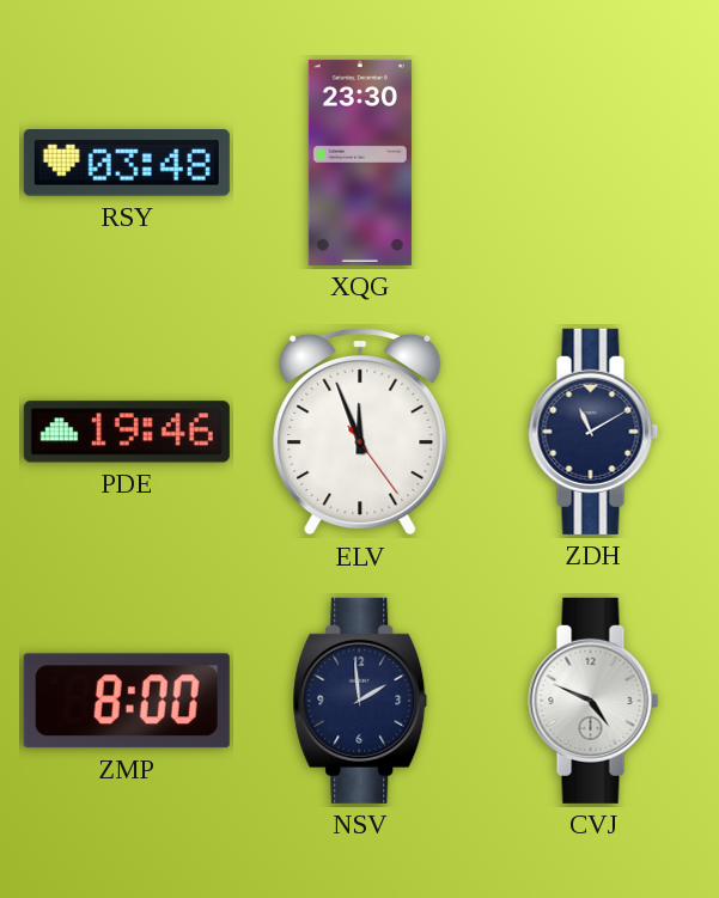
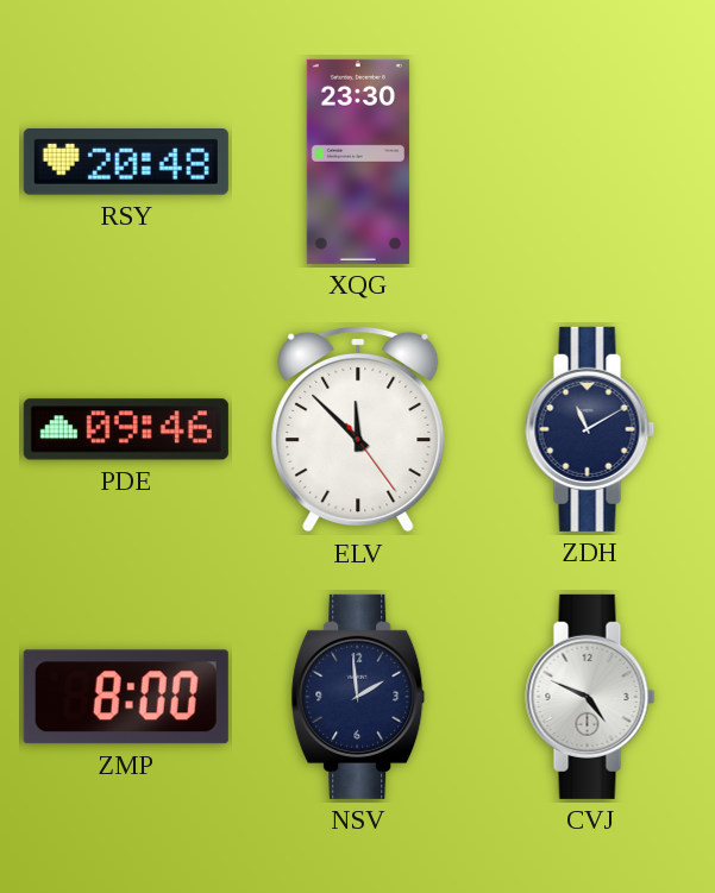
RSY: 03:48 -> 20:48
PDE: 19:46 -> 09:46
ELV: 11:56 -> 11:52
